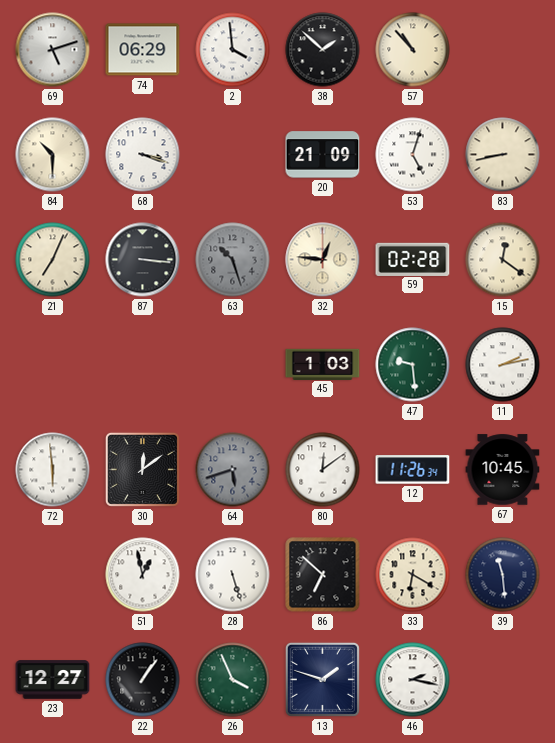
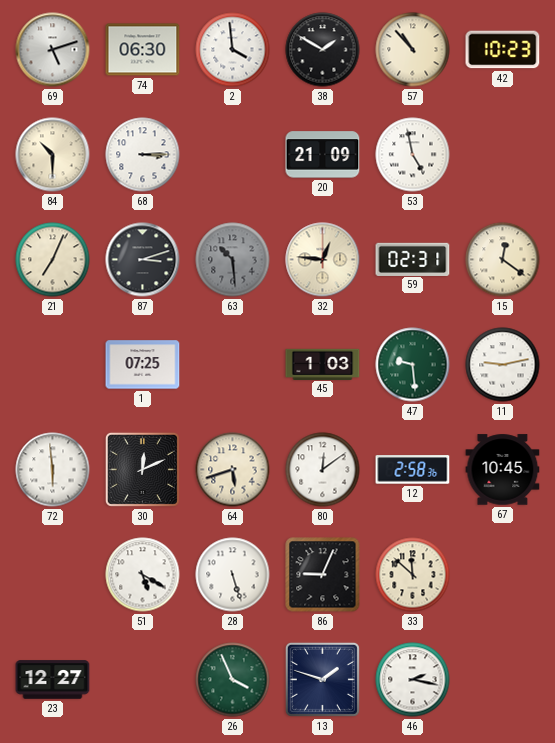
74: 06:29 -> 06:30
38: 1:52 -> 1:50
42: none -> 10:23
68: 3:18 -> 3:15
53: 5:03 -> 4:58
83: 8:43 -> none
87: 3:16 -> 3:12
63: 10:27 -> 10:29
59: 02:28 -> 02:31
1: none -> 07:25
11: 2:13 -> 9:13
30: 12:09 -> 12:11
64 dial: grey -> cream
12: 11:26 -> 2:58
51: 12:58 -> 5:20
86: 6:52 -> 9:04
33: 6:20 -> 11:52
39: 11:29 -> none
22: 1:06 -> none
